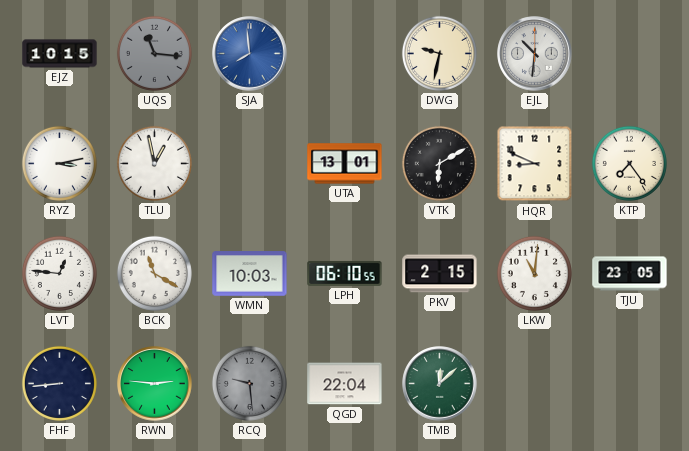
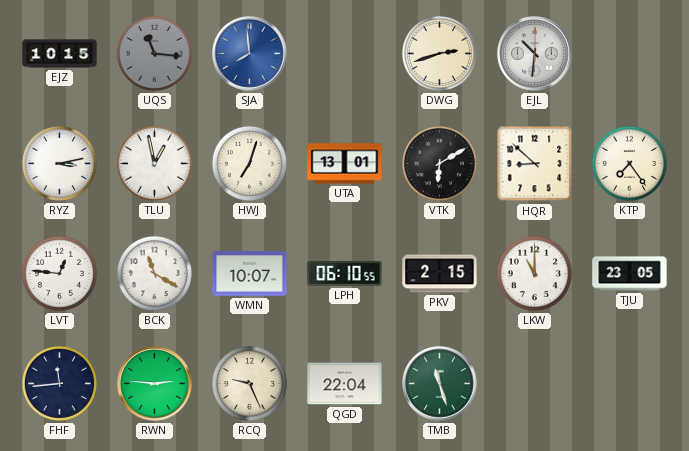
DWG: 9:32 -> 2:42
HWJ: none -> 7:03
HQR: 8:49 -> 8:52
WMN: 10:03 -> 10:07
LKW: 11:01 -> 11:00
FHF: 8:44 -> 11:44
RCQ: 9:29 -> 9:26
RCQ dial: grey -> cream
TMB: 12:08 -> 11:27
